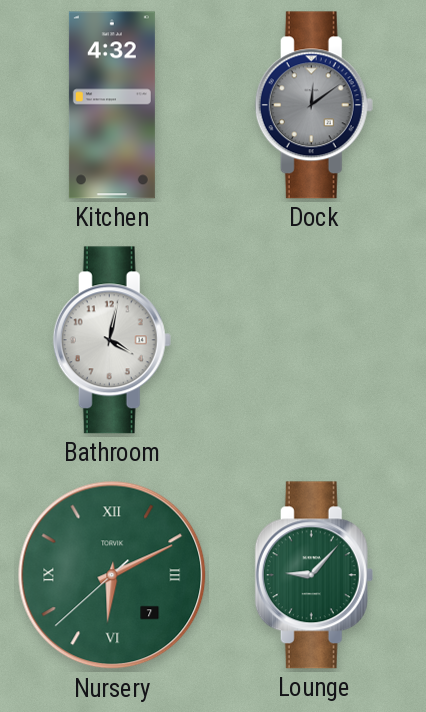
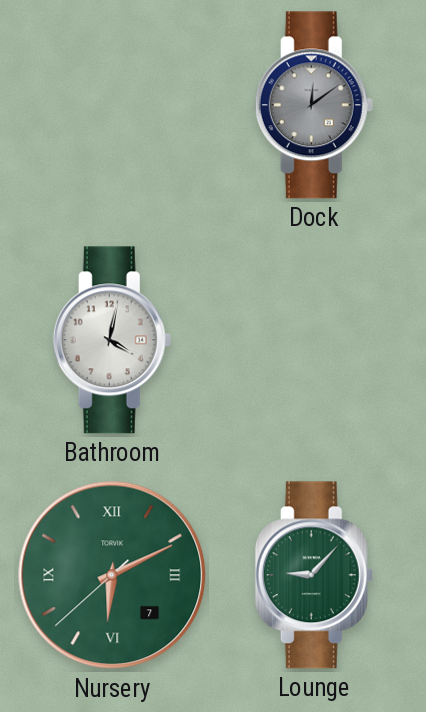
Kitchen: 4:32 -> none
